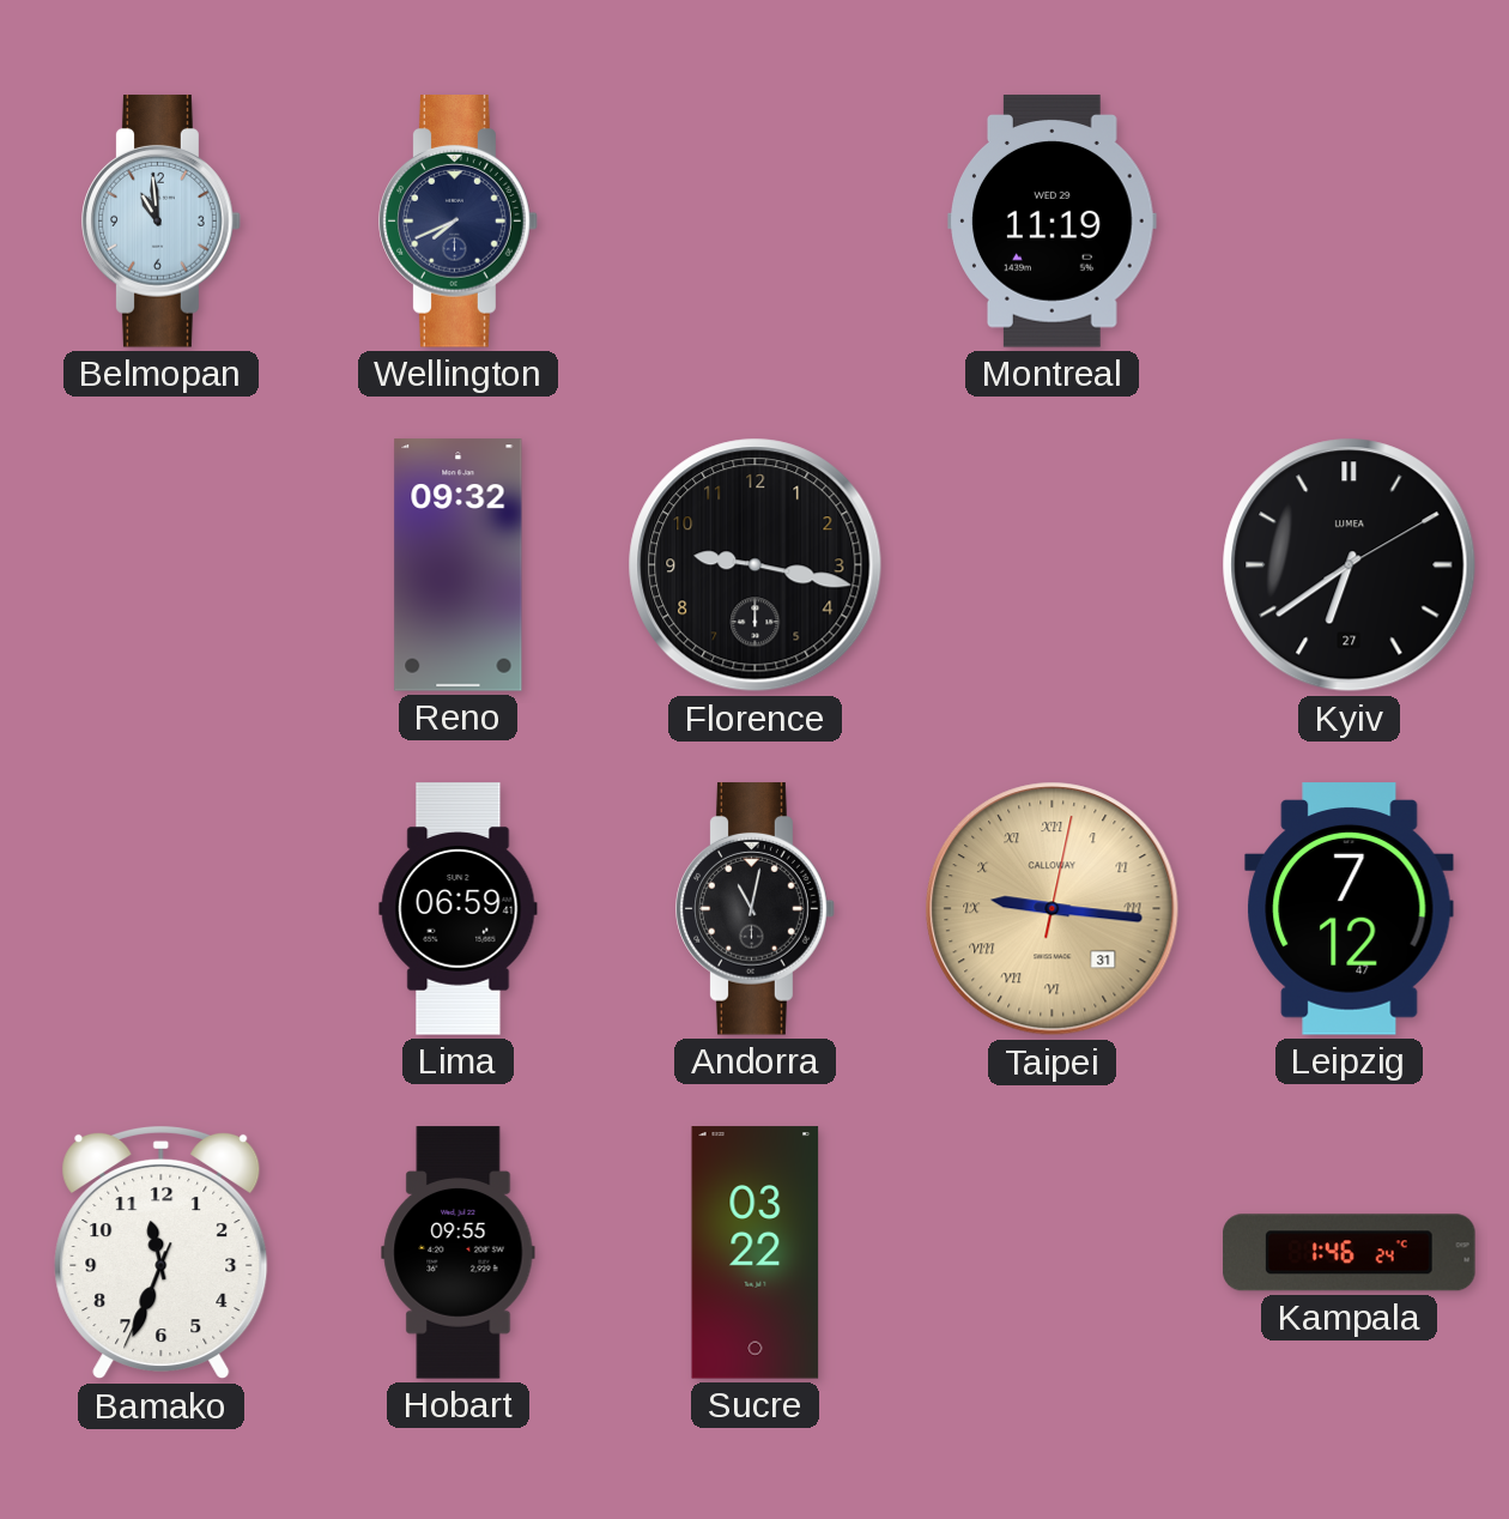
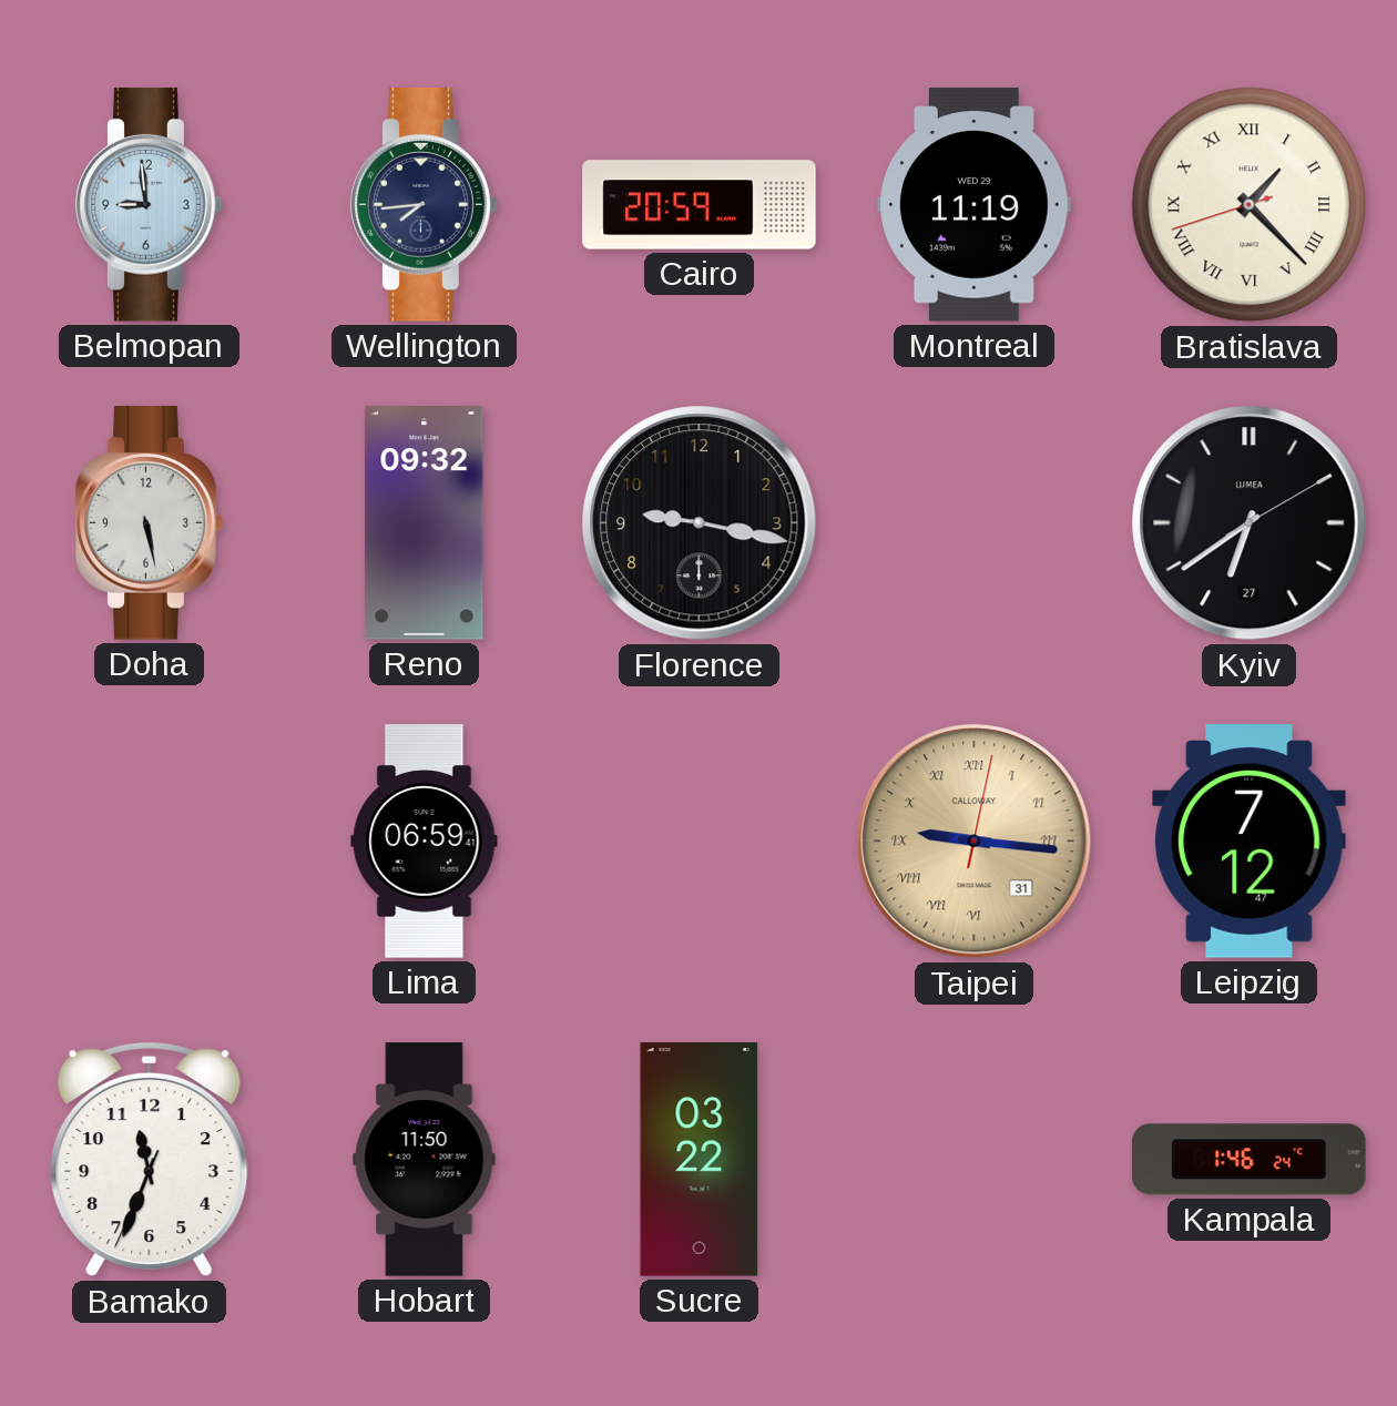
Belmopan: 10:59 -> 8:59
Wellington: 7:41 -> 7:44
Cairo: none -> 20:59
Bratislava: none -> 1:22
Doha: none -> 5:28
Andorra: 11:02 -> none
Hobart: 09:55 -> 11:50
